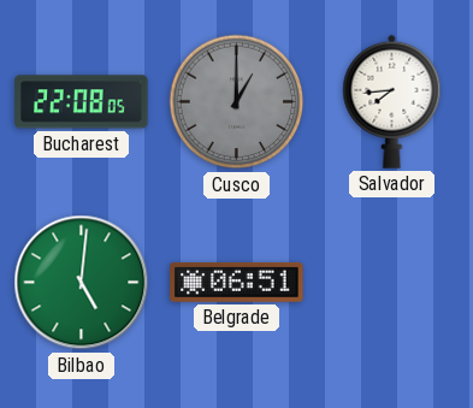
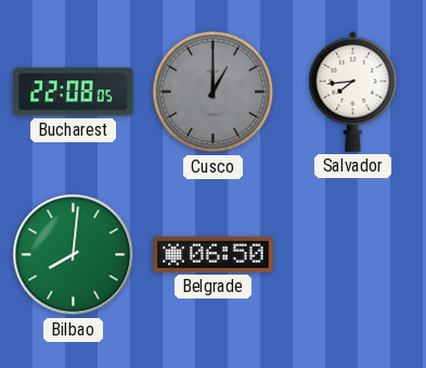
Bilbao: 5:01 -> 8:01
Belgrade: 06:51 -> 06:50
